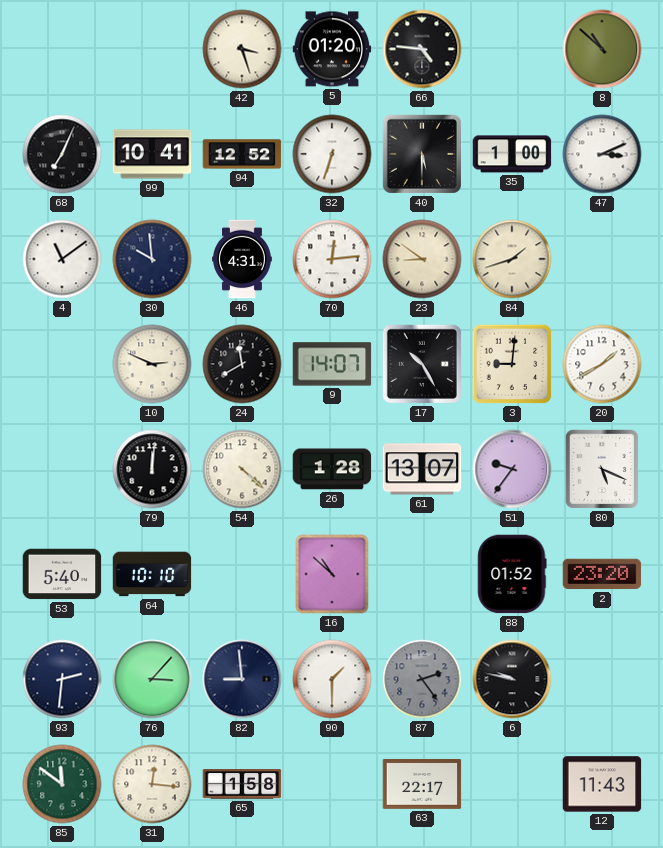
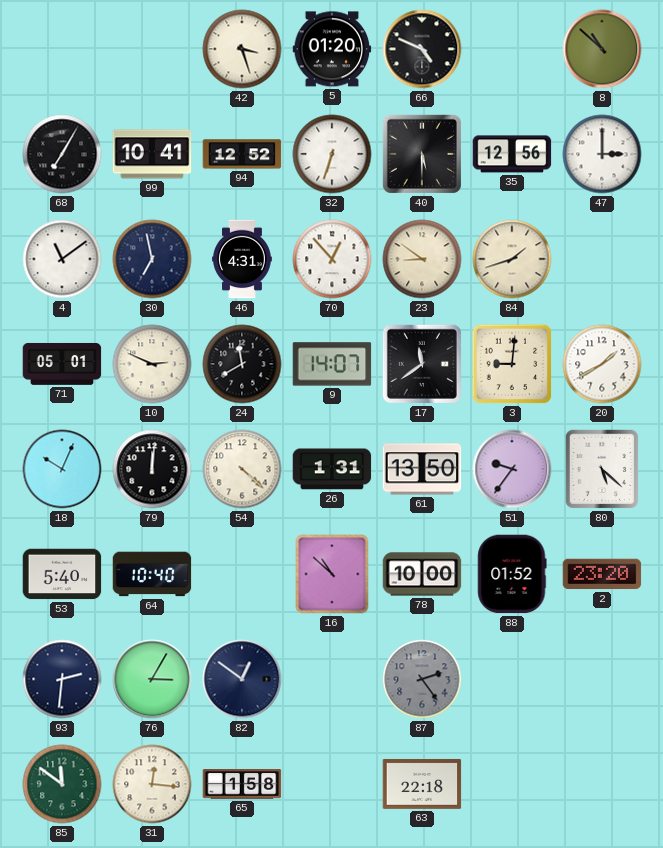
66: 4:46 -> 4:49
68: 7:04 -> 7:05
35: 1:00 -> 12:56
47: 3:11 -> 3:00
30: 9:59 -> 6:58
70: 12:14 -> 12:53
71: none -> 05:01
17: 10:25 -> 11:39
18: none -> 10:04
26: 1:28 -> 1:31
61: 13:07 -> 13:50
80: 5:19 -> 5:22
64: 10:10 -> 10:40
78: none -> 10:00
76: 3:07 -> 3:05
82: 8:59 -> 12:51
90: 1:30 -> none
6: 9:47 -> none
63: 22:17 -> 22:18
12: 11:43 -> none
